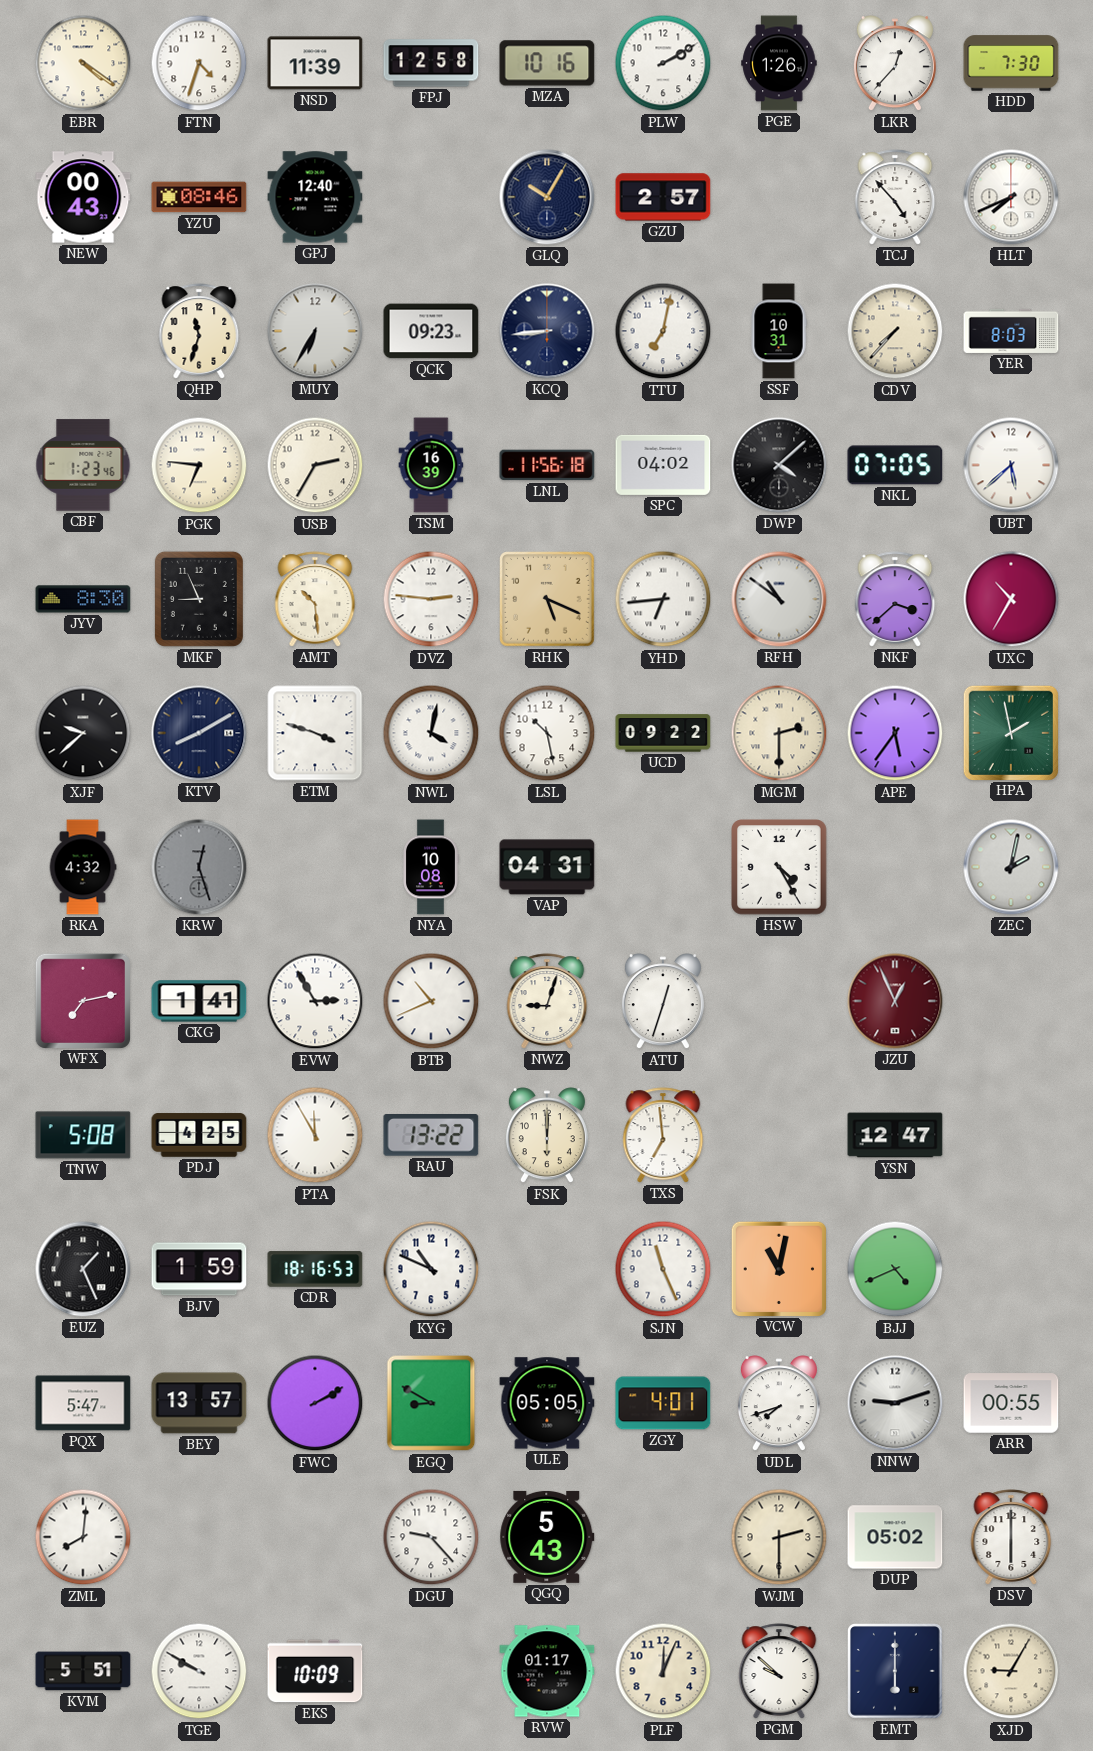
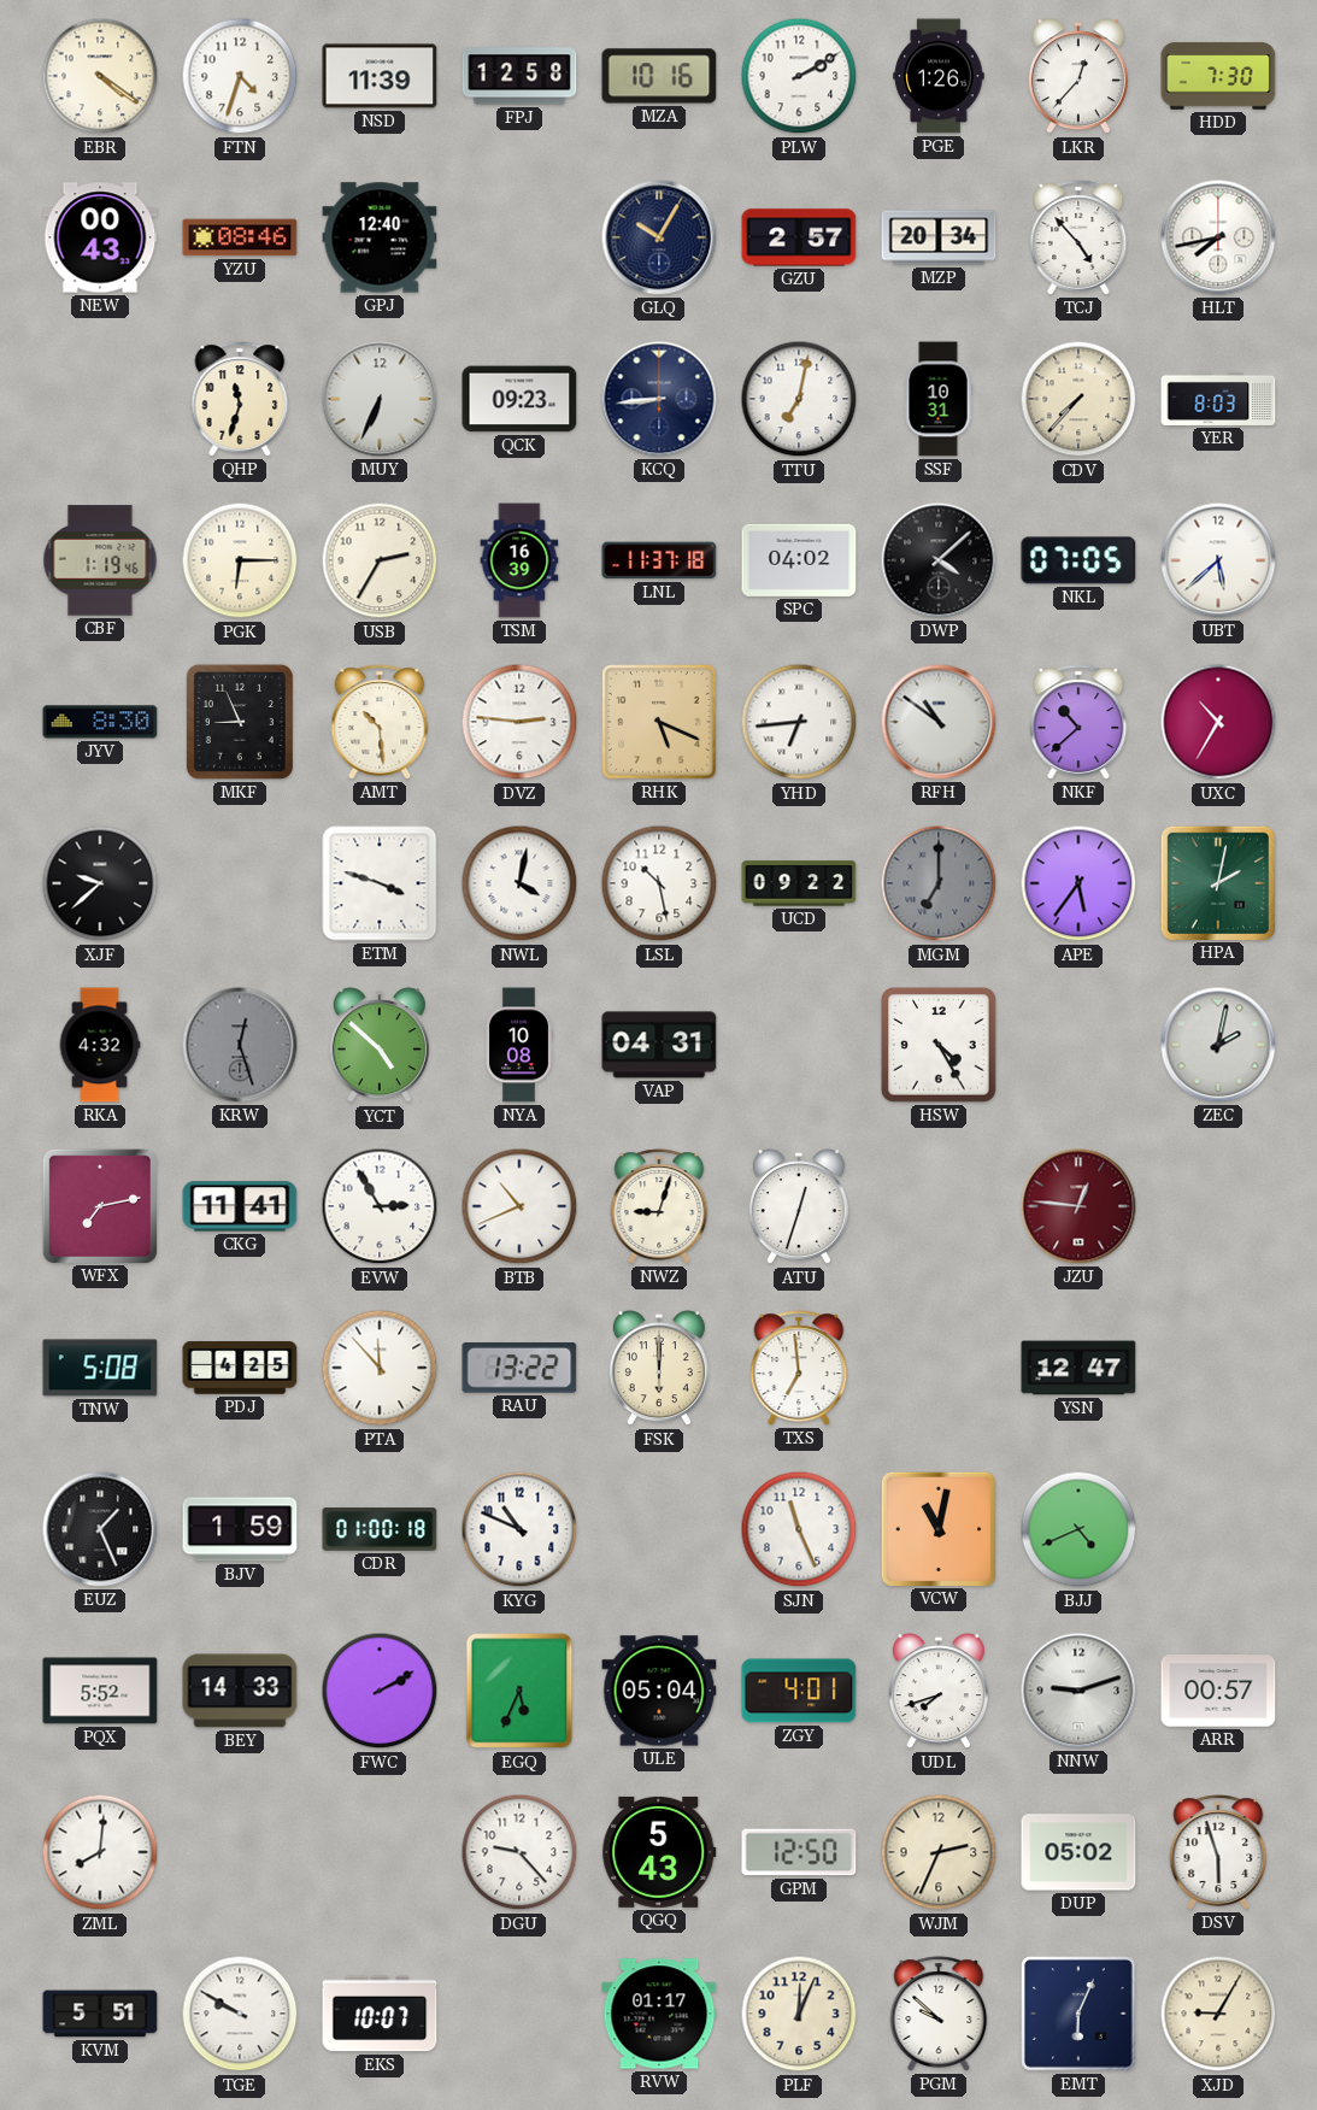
MZP: none -> 20:34
HLT: 7:41 -> 7:43
MUY: 6:35 -> 6:34
CBF: 1:23 -> 1:19
PGK: 6:46 -> 6:15
LNL: 11:56 -> 11:37
NKF: 3:38 -> 10:38
KTV: 8:10 -> none
MGM: 2:30 -> 7:00
MGM dial: cream -> grey
HPA: 1:58 -> 2:02
YCT: none -> 4:52
CKG: 1:41 -> 11:41
JZU: 12:56 -> 12:46
PTA: 11:55 -> 11:53
CDR: 18:16 -> 01:00
PQX: 5:47 -> 5:52
BEY: 13:57 -> 14:33
EGQ: 8:50 -> 5:34
ULE: 05:05 -> 05:04
ARR: 00:55 -> 00:57
GPM: none -> 12:50
WJM: 2:30 -> 2:34
DSV: 6:00 -> 5:57
EKS: 10:09 -> 10:07
EMT: 6:00 -> 6:04
